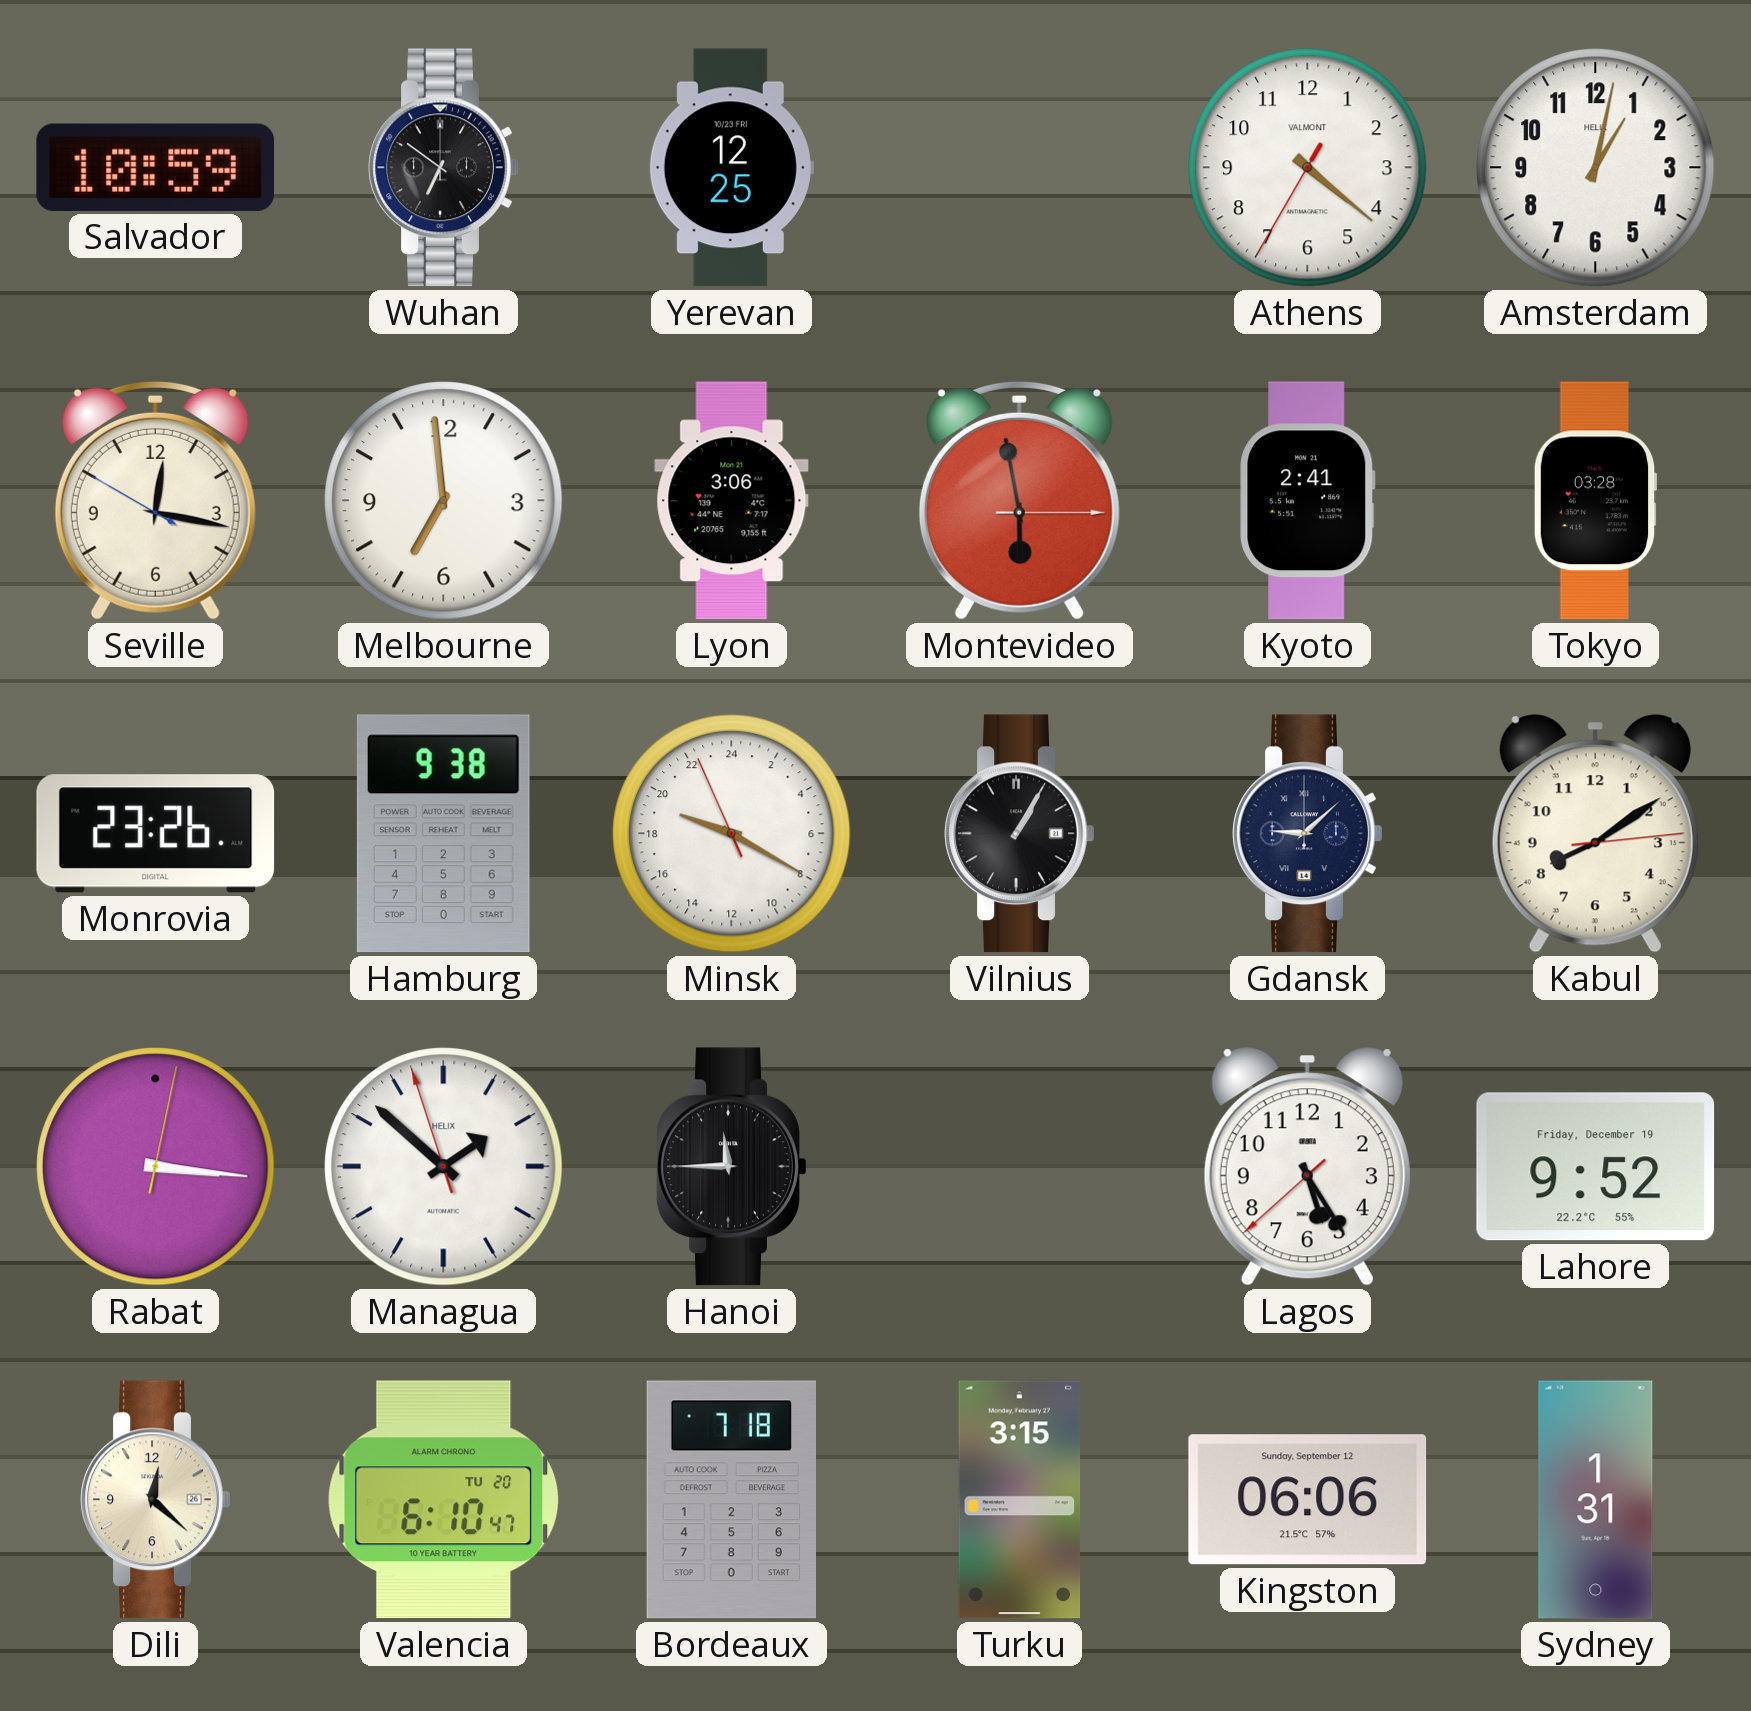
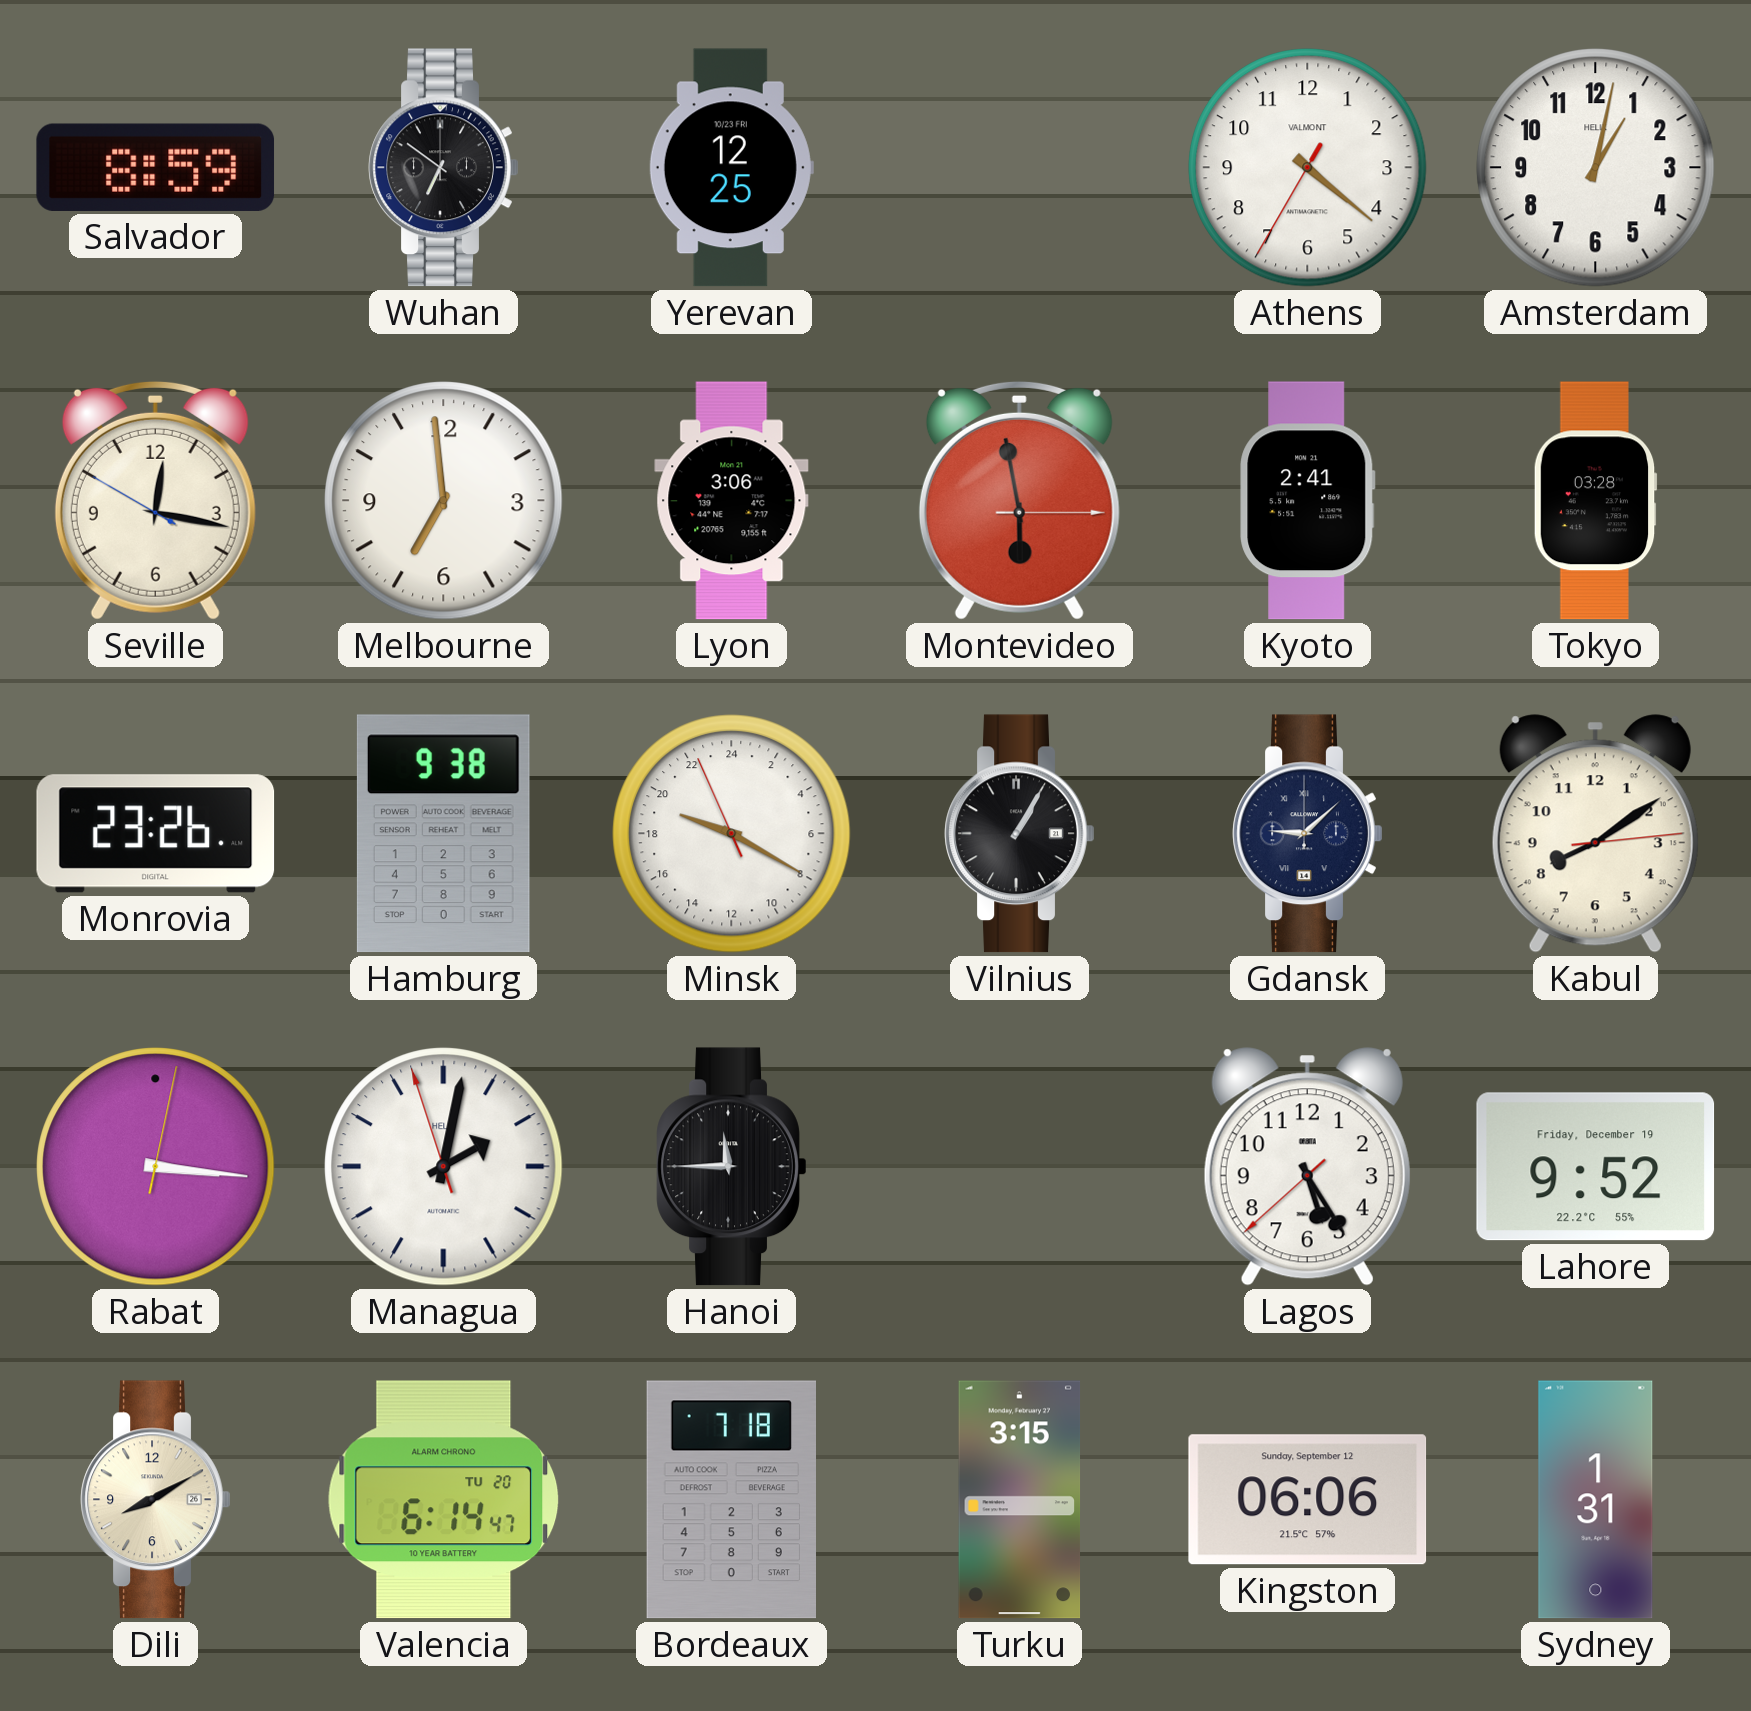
Salvador: 10:59 -> 8:59
Managua: 1:51 -> 2:01
Dili: 12:22 -> 8:10
Valencia: 6:10 -> 6:14
